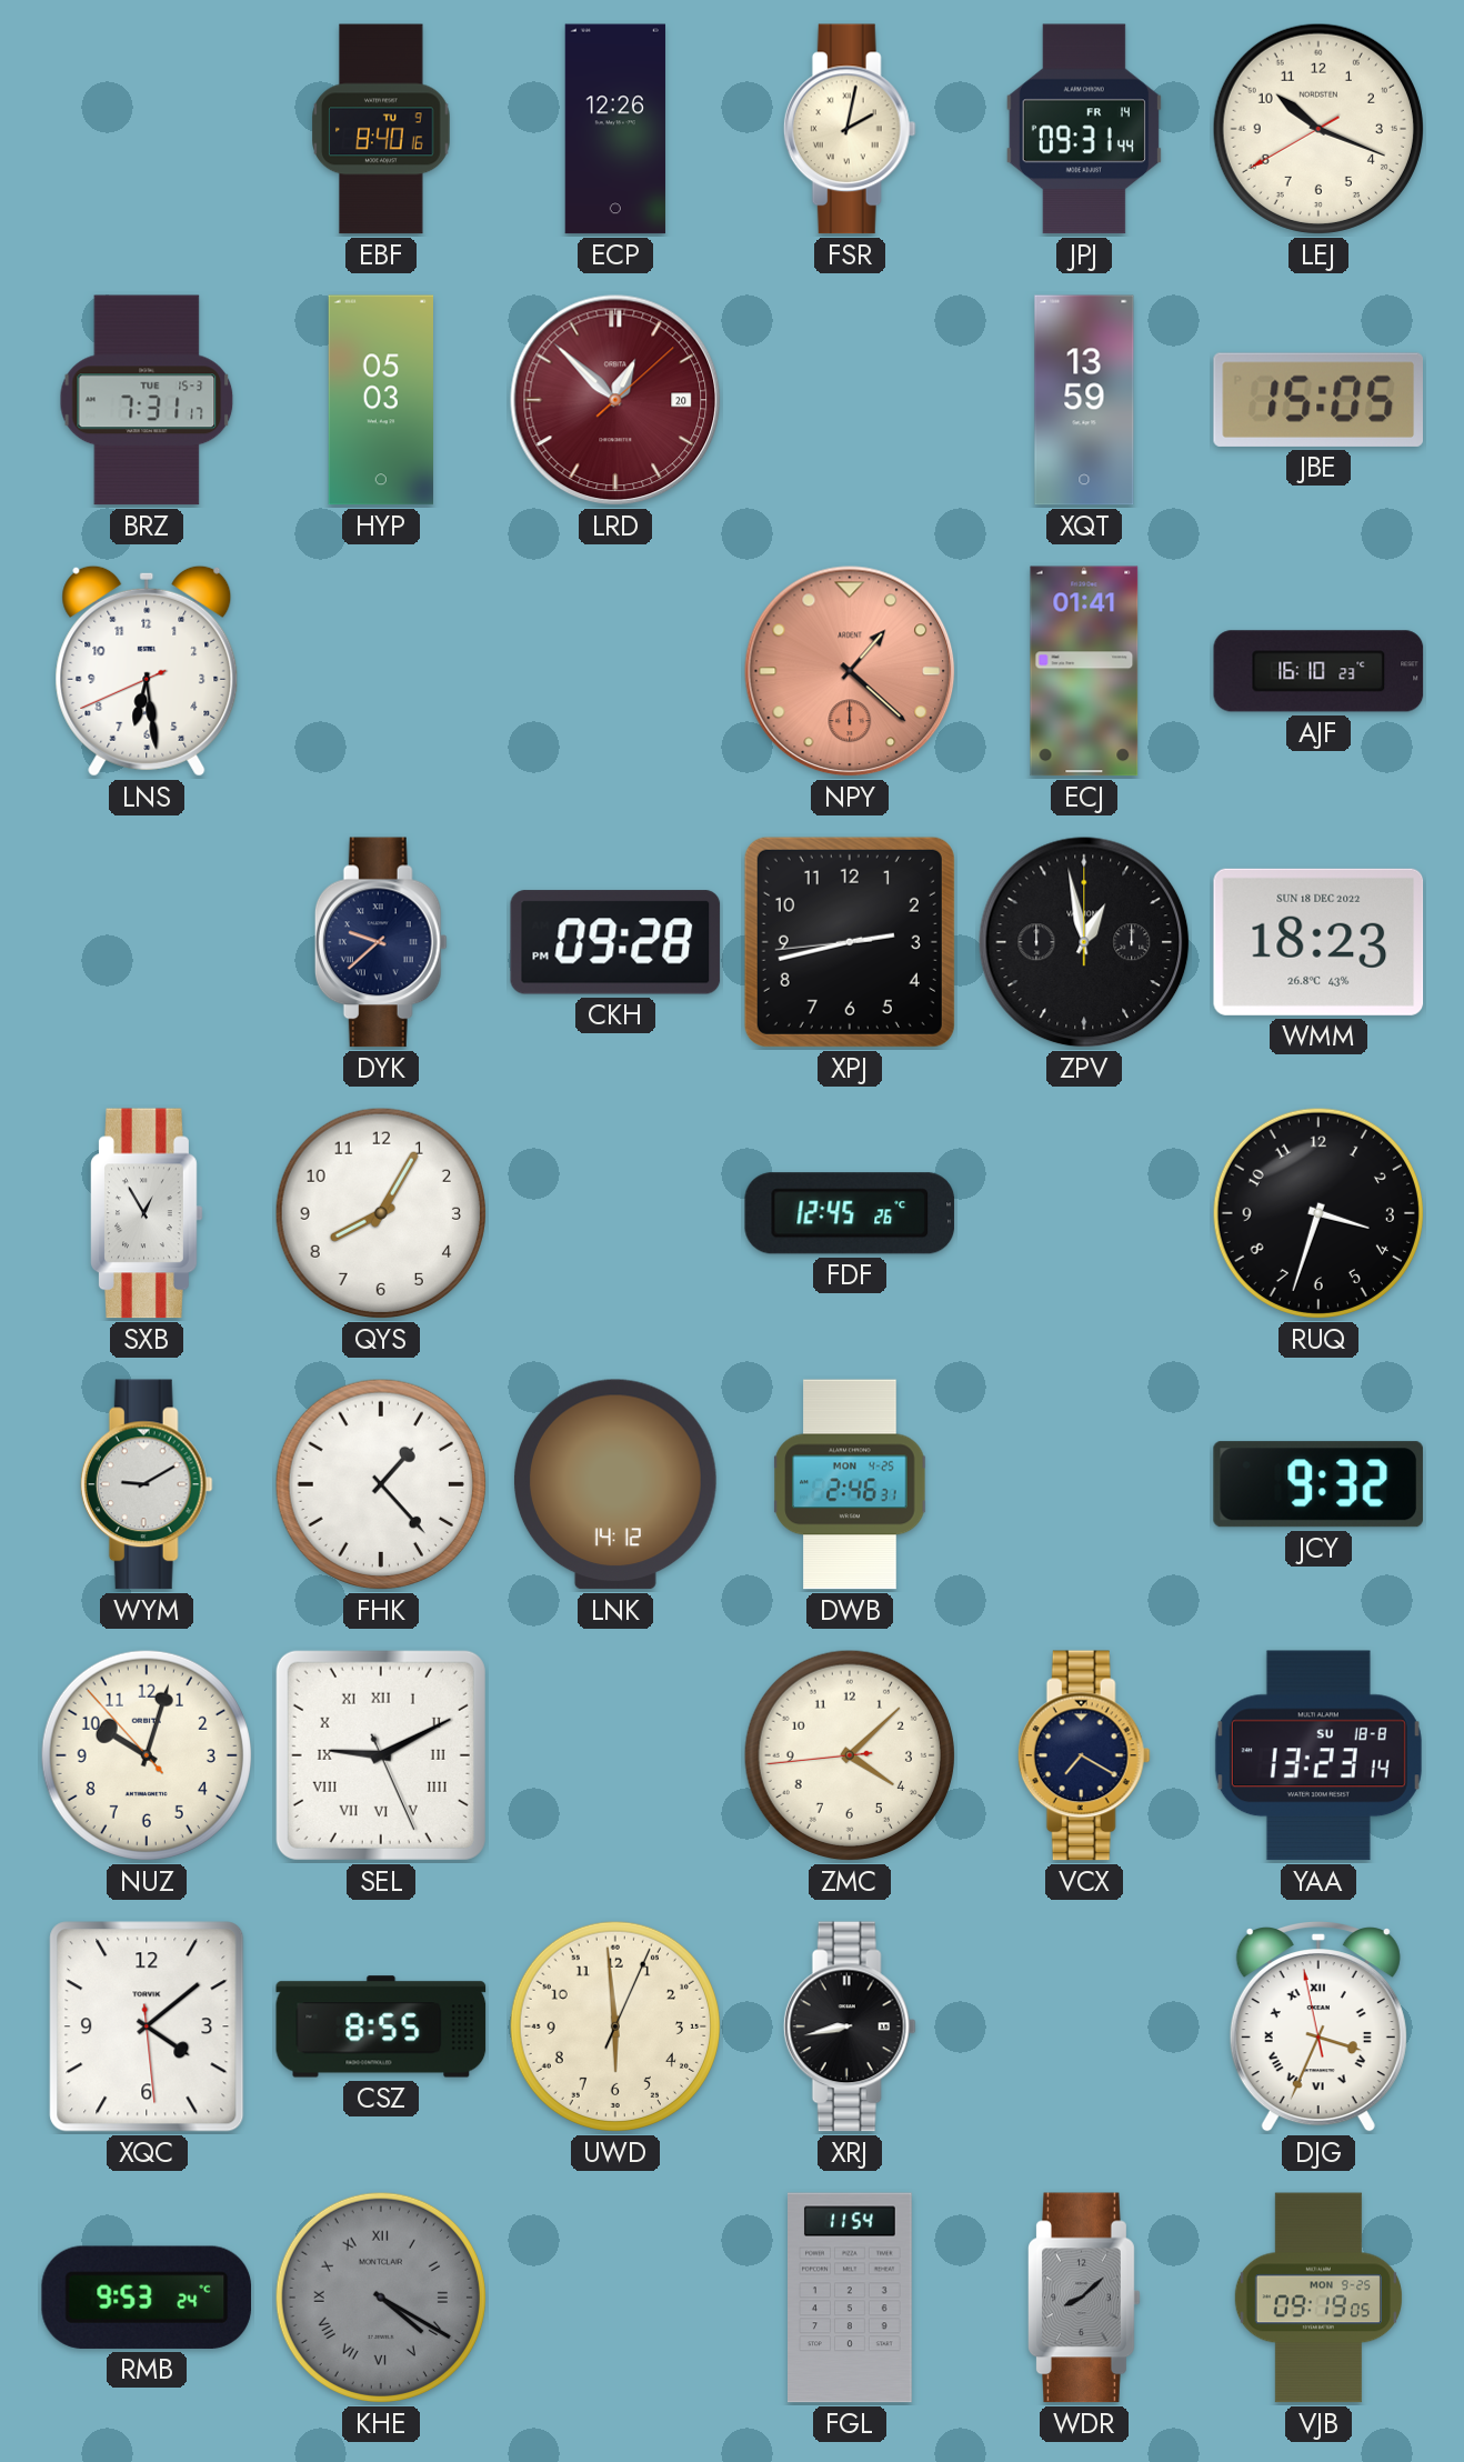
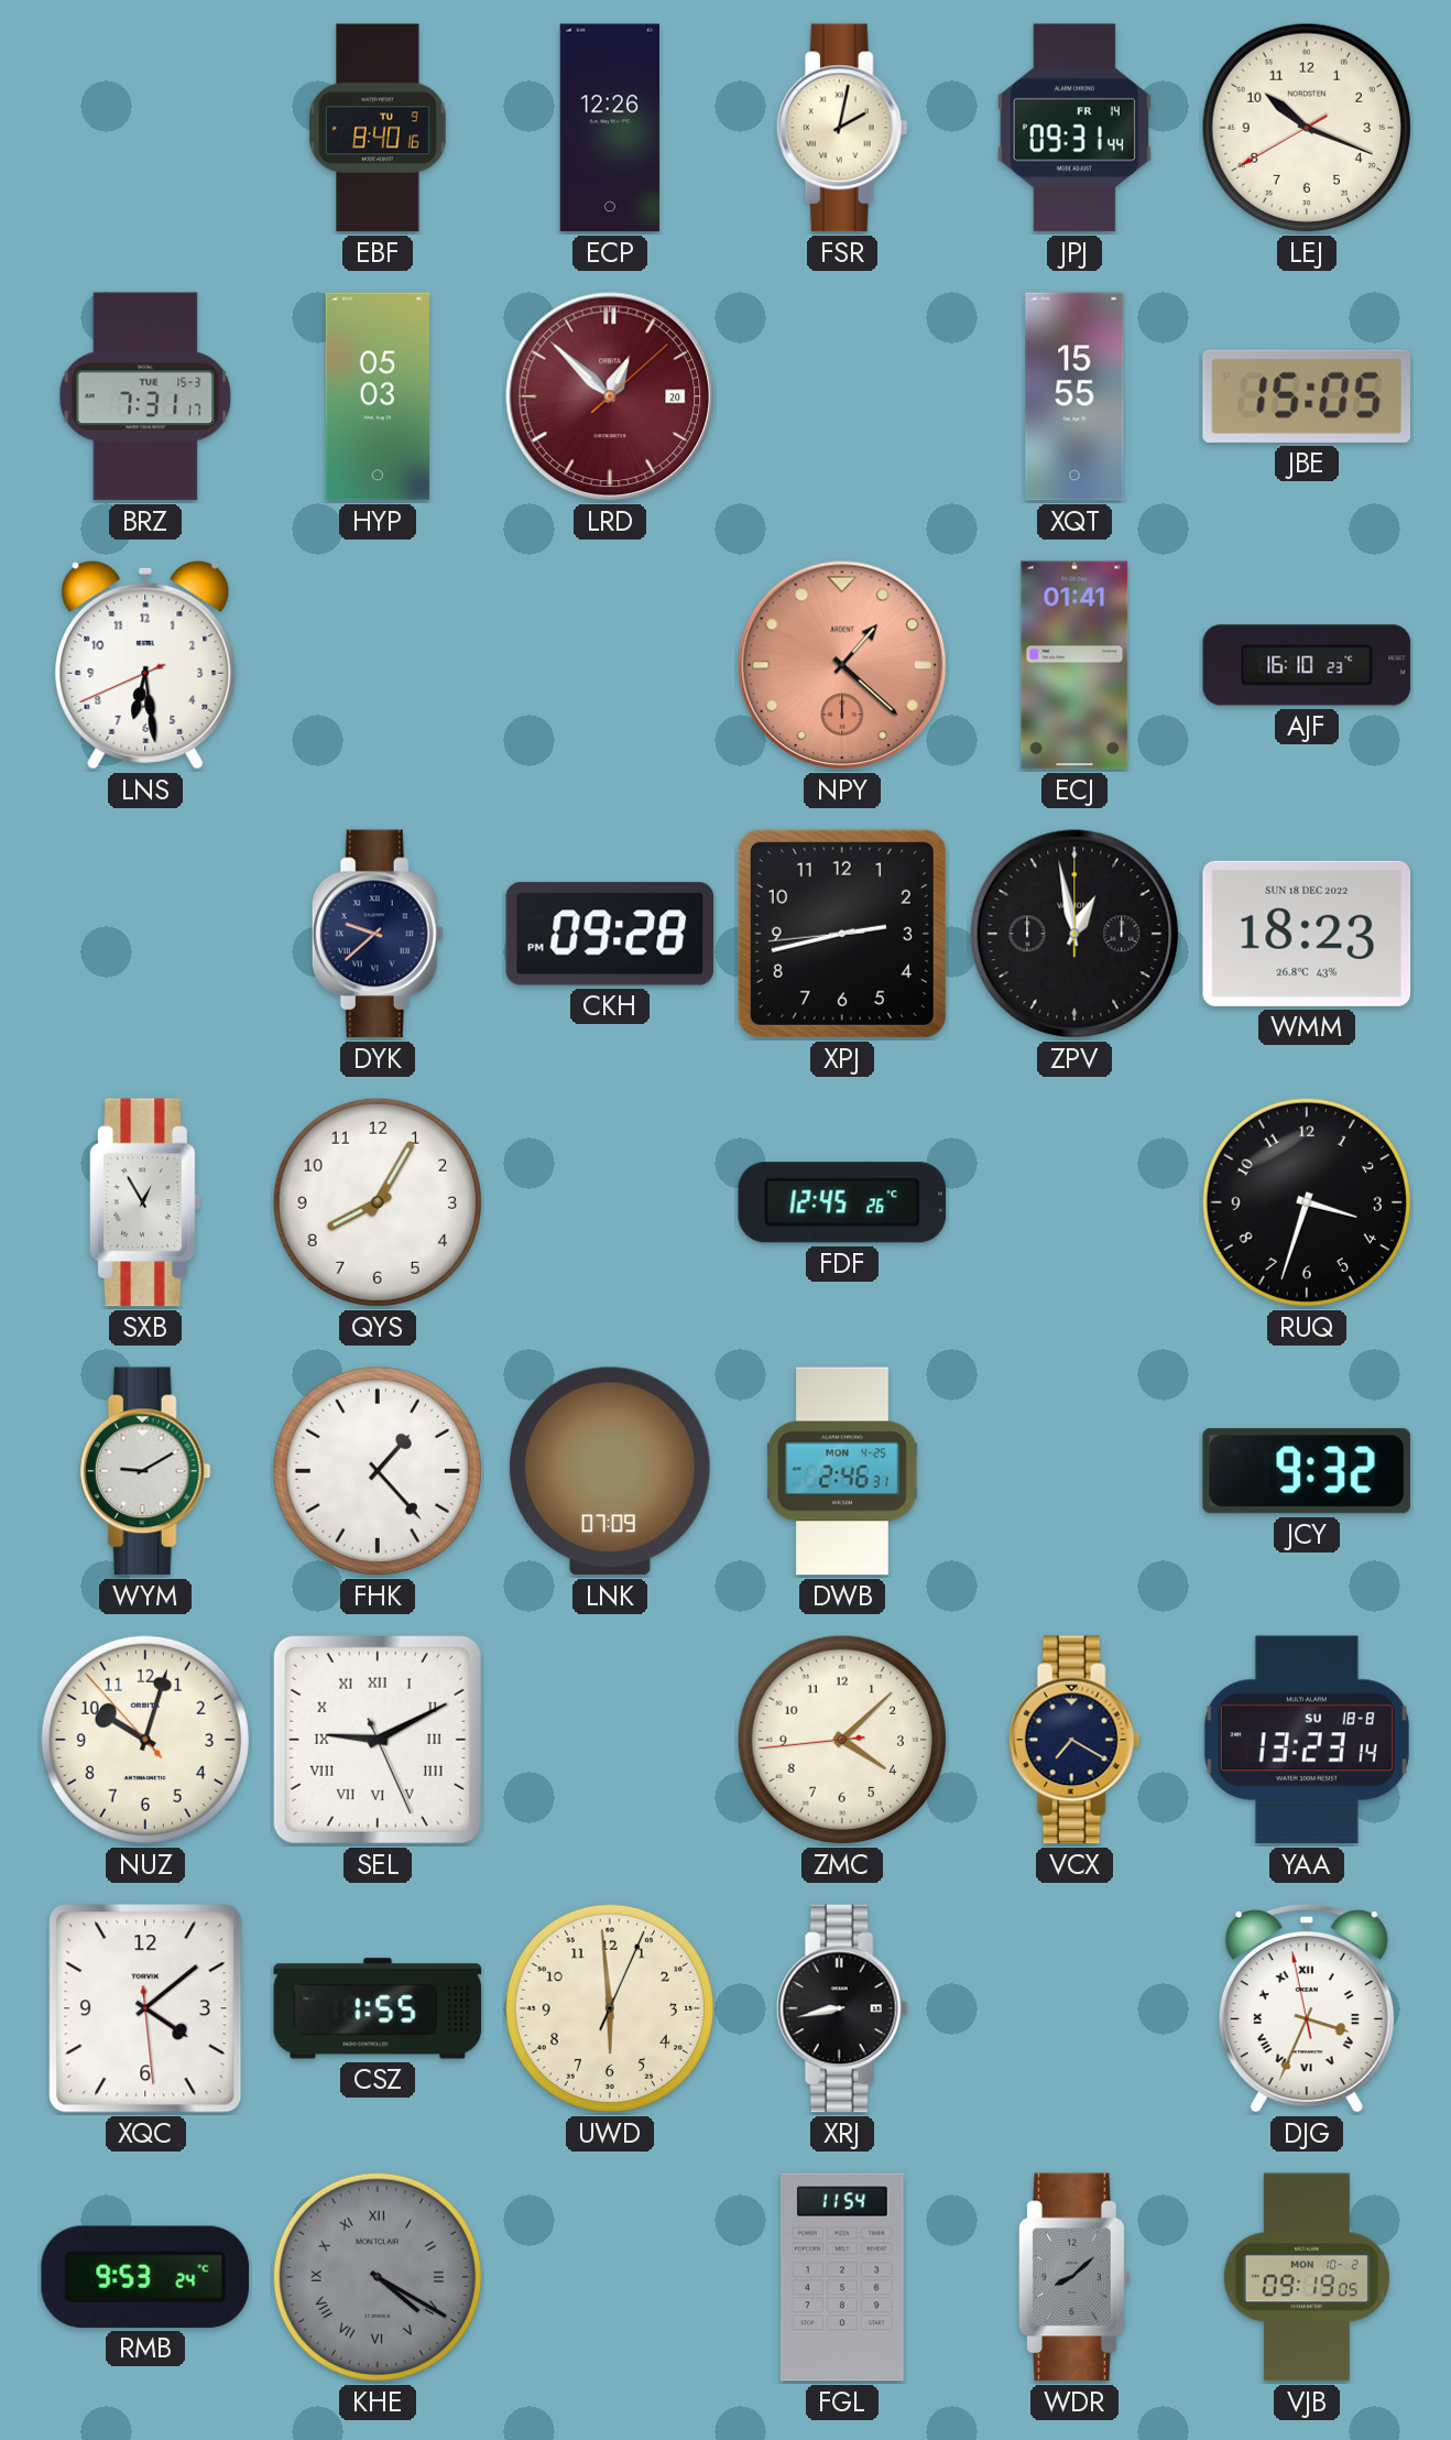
XQT: 13:59 -> 15:55
LNK: 14:12 -> 07:09
CSZ: 8:55 -> 1:55
VJB date: MON 9-25 -> MON 10-2
